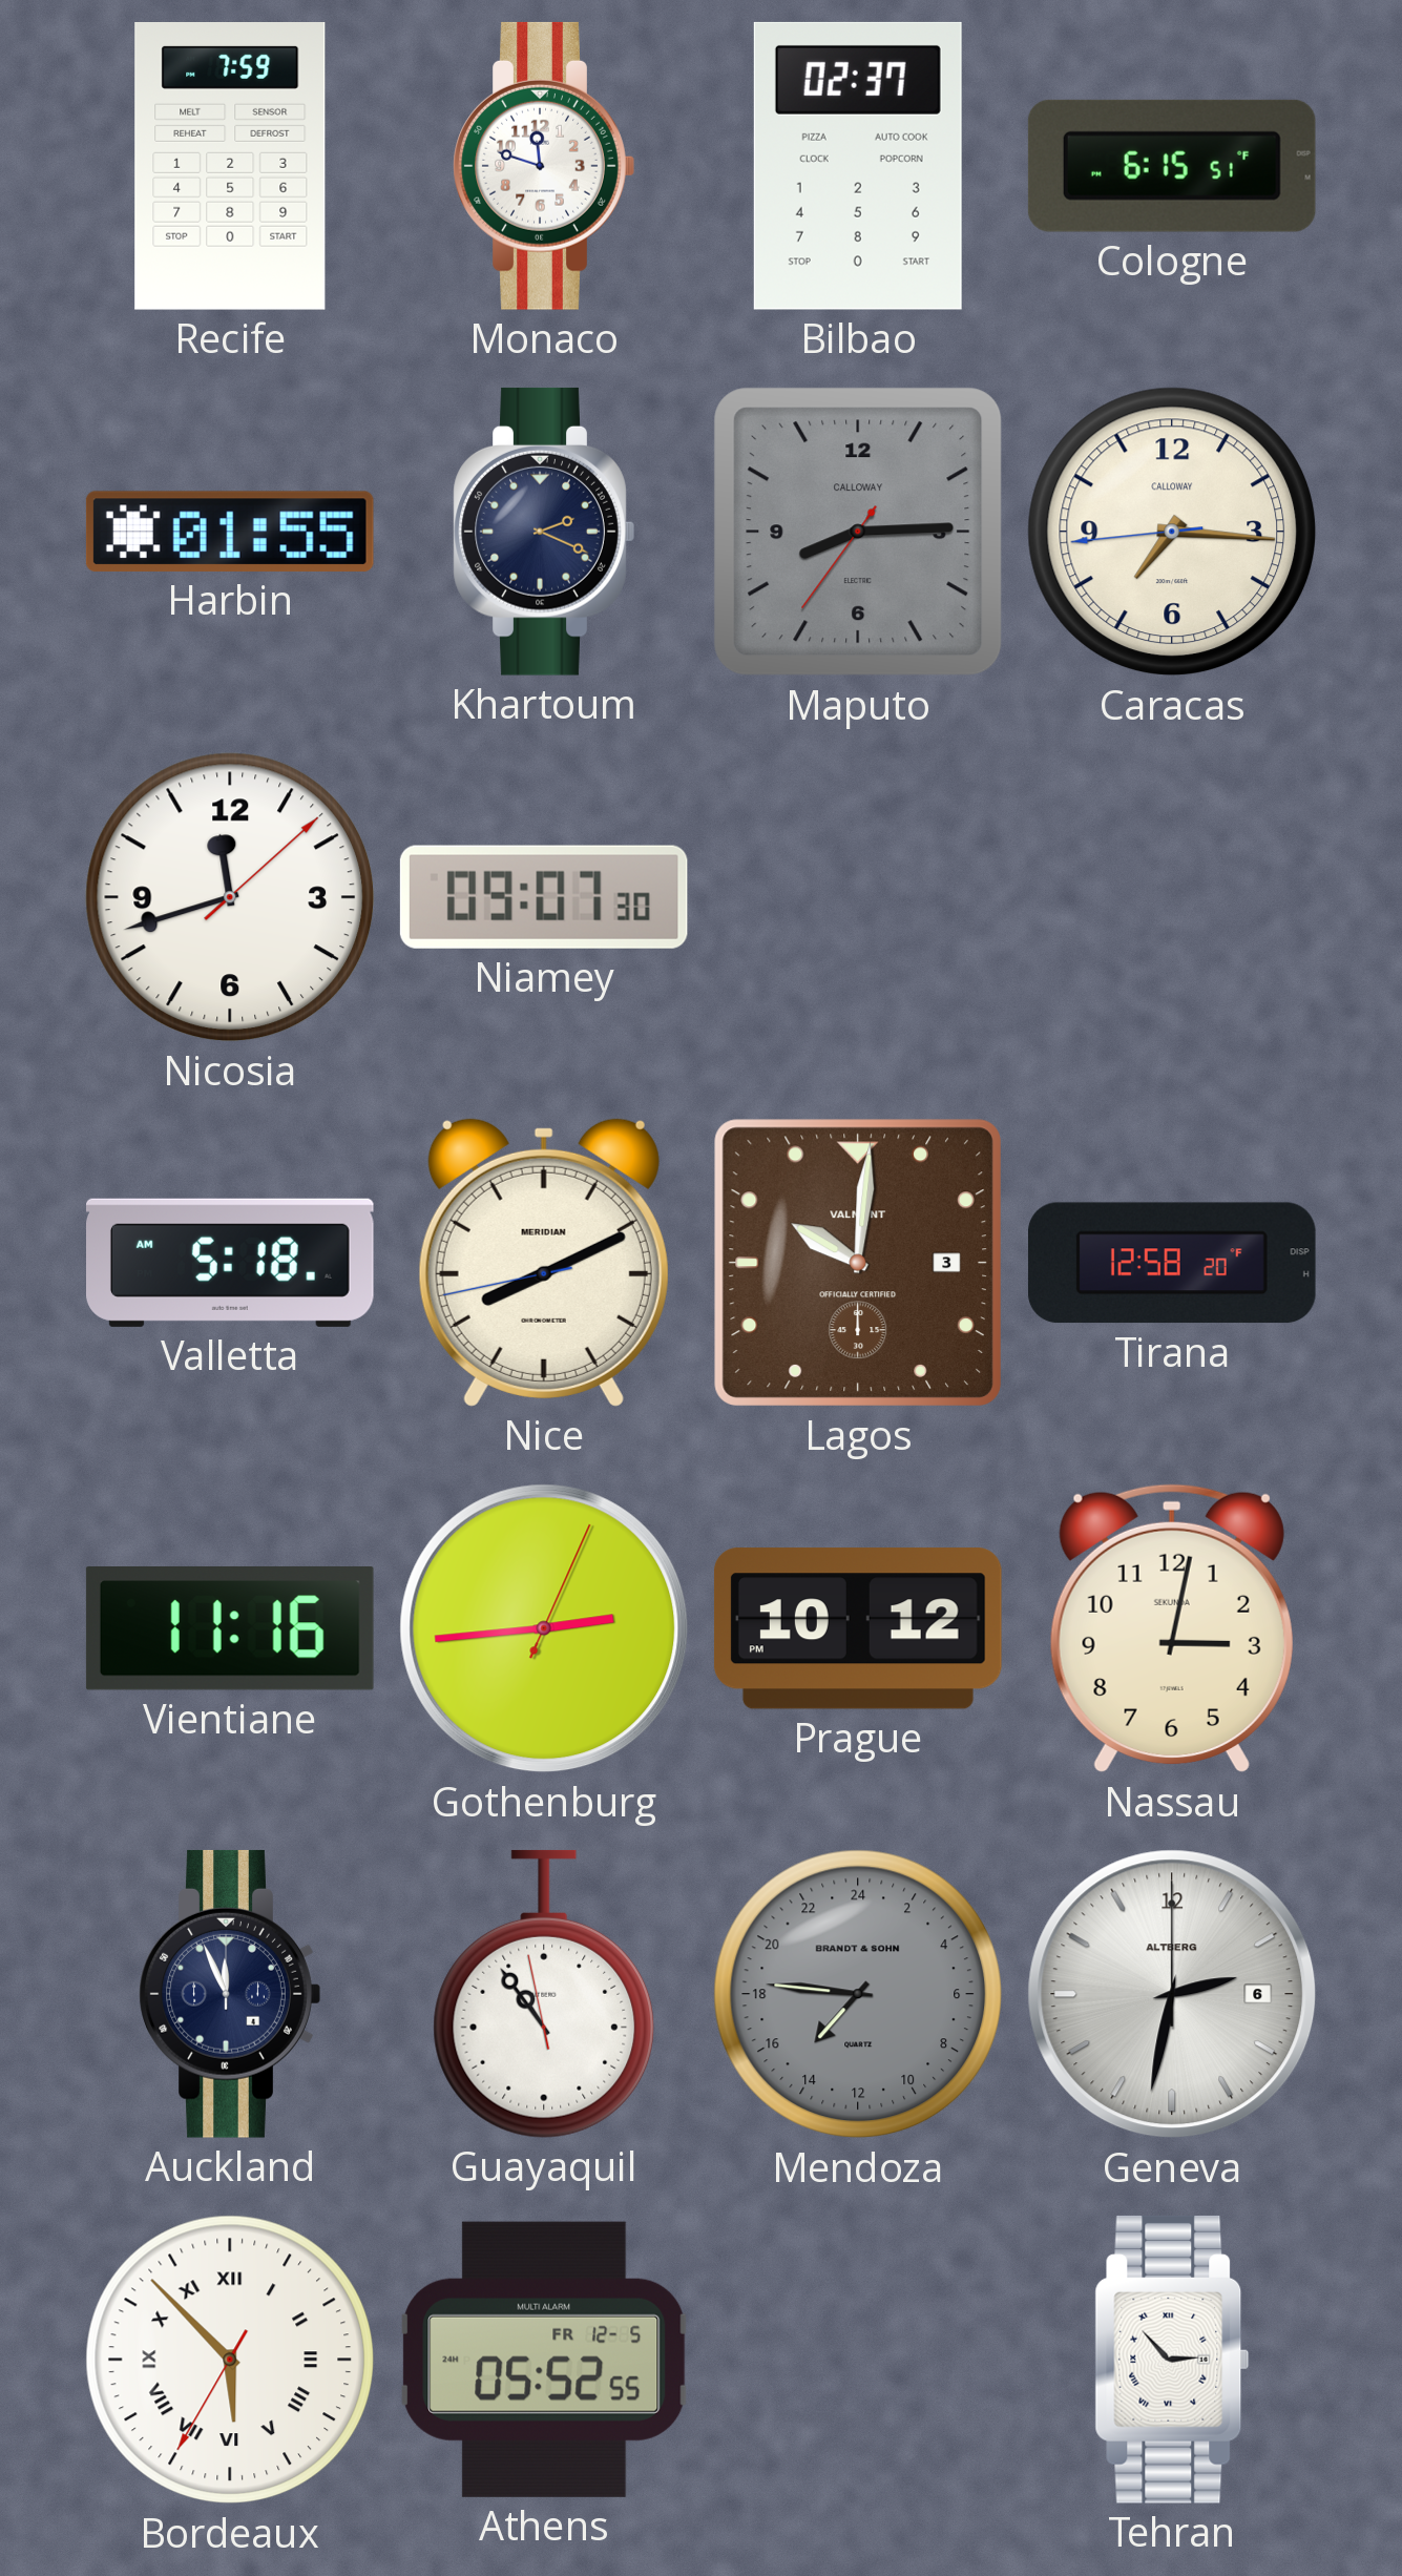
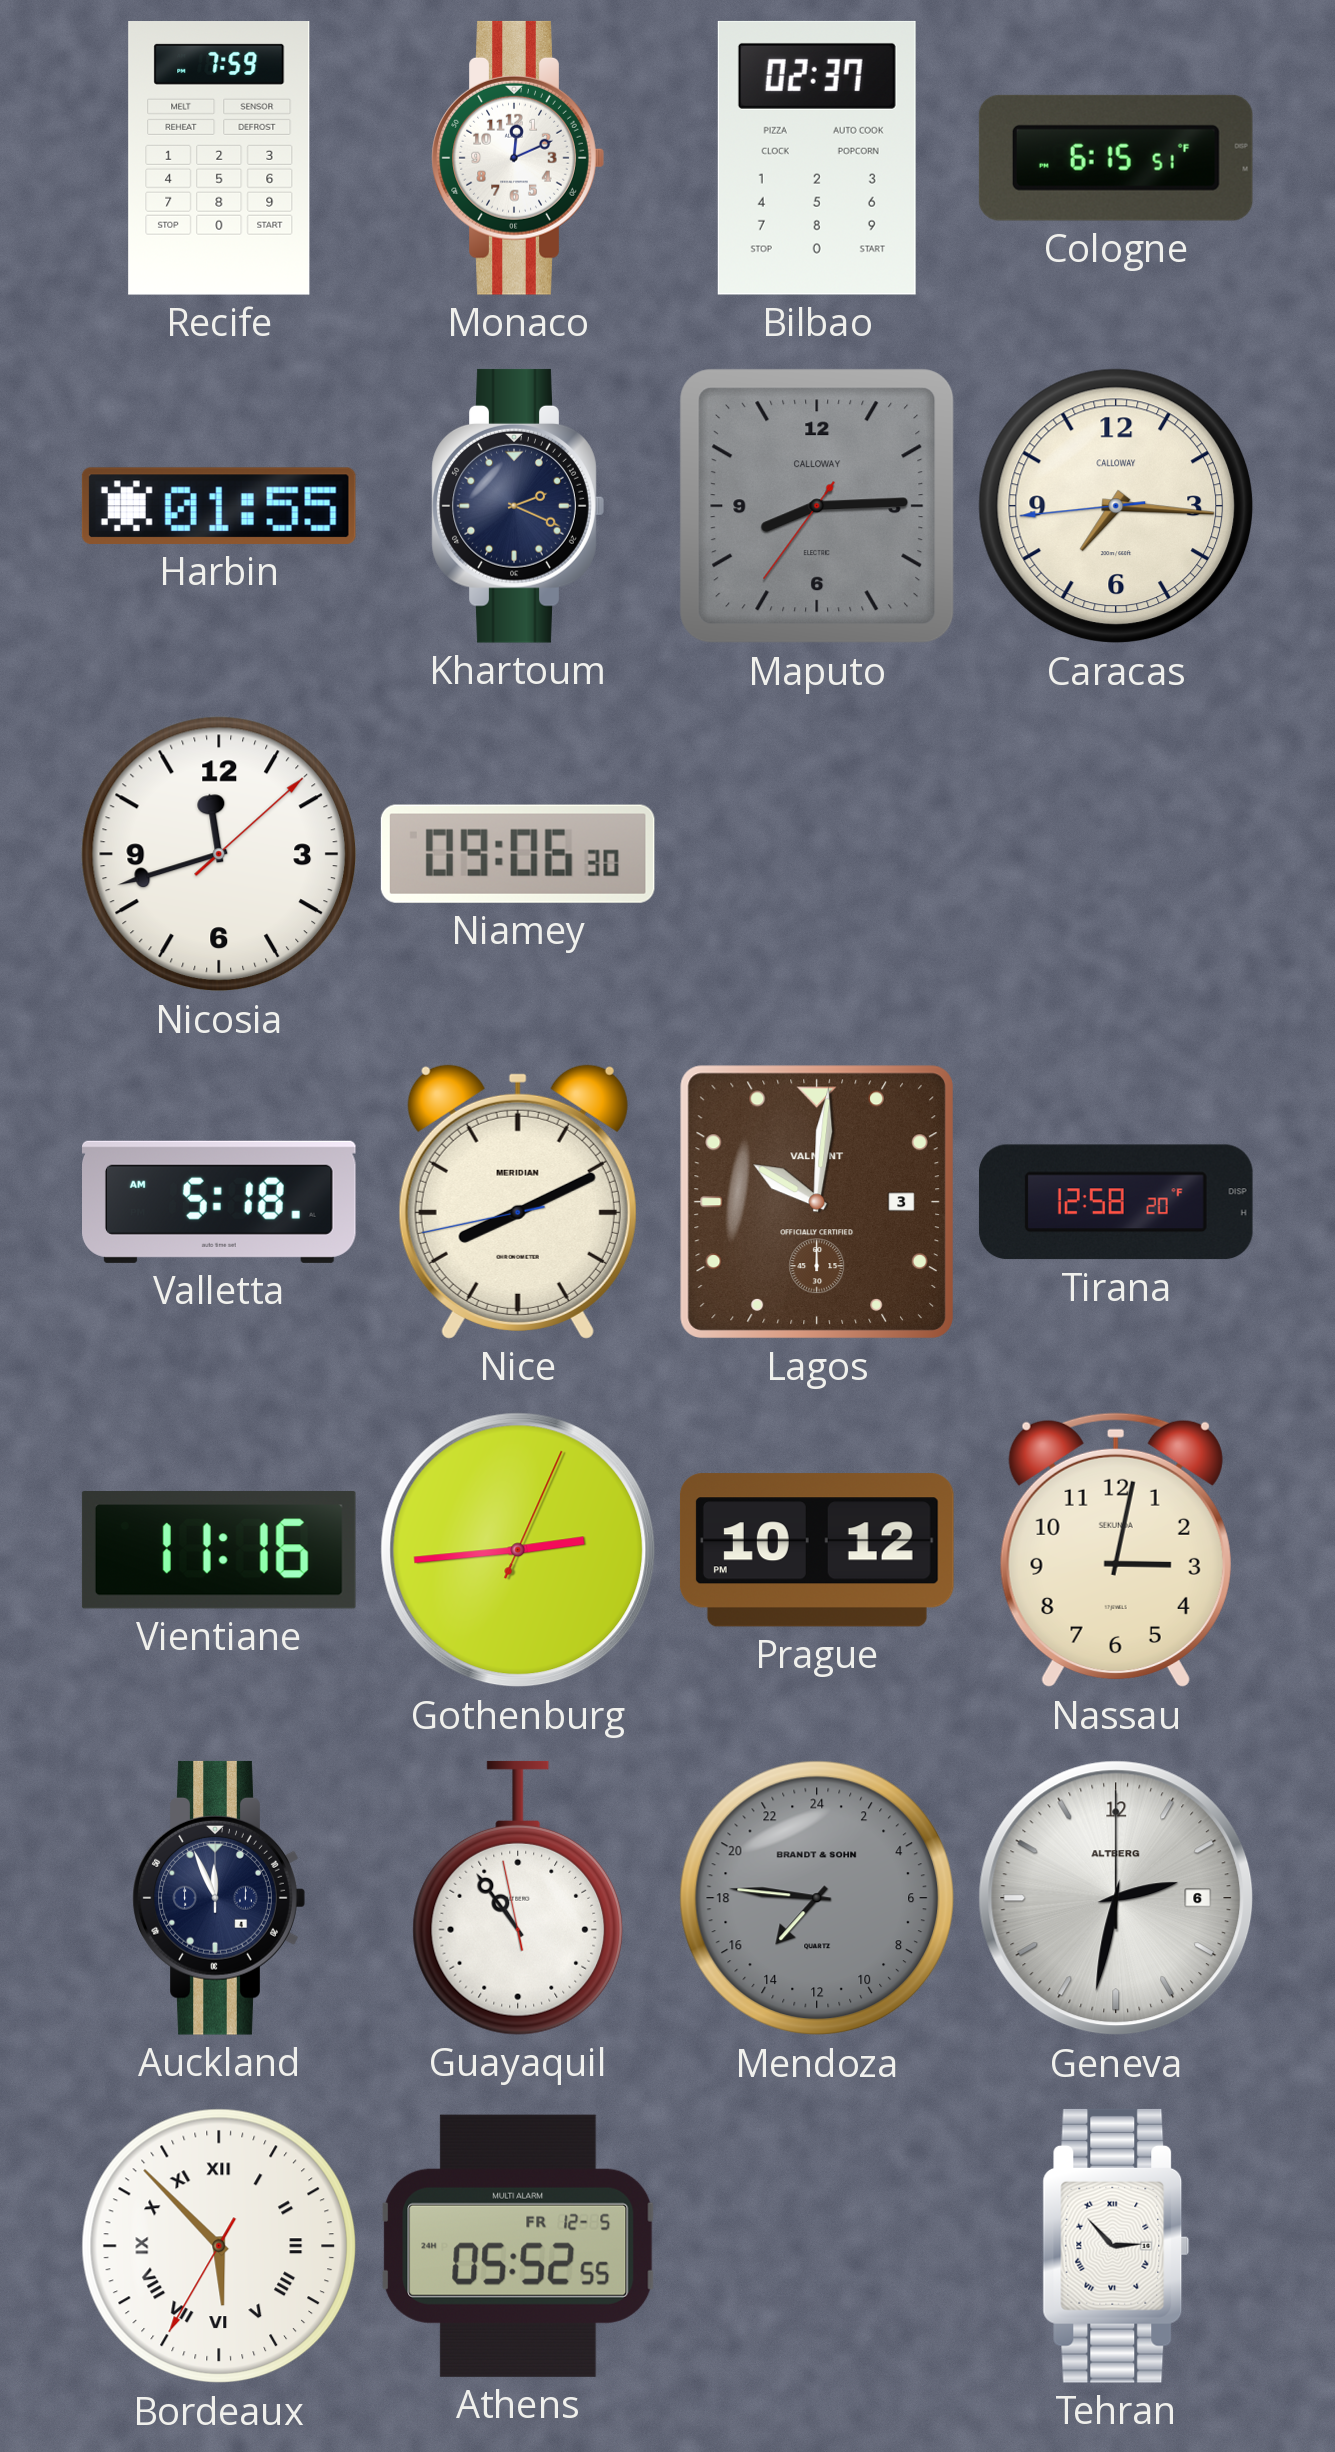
Monaco: 11:48 -> 12:11
Niamey: 09:07 -> 09:06
